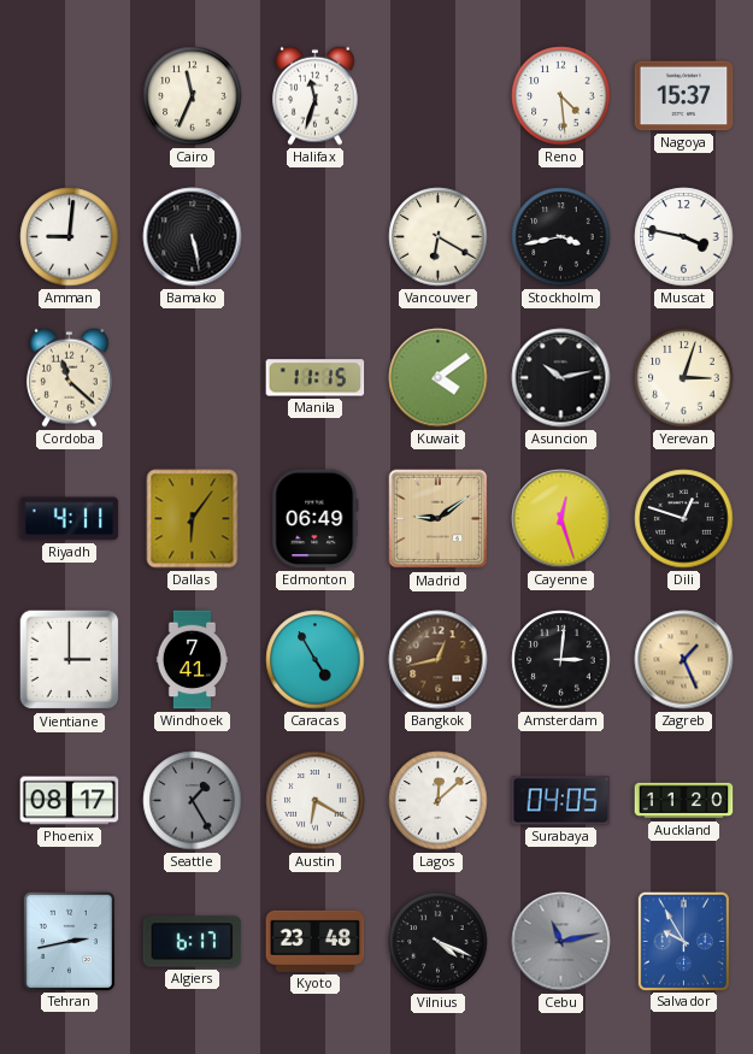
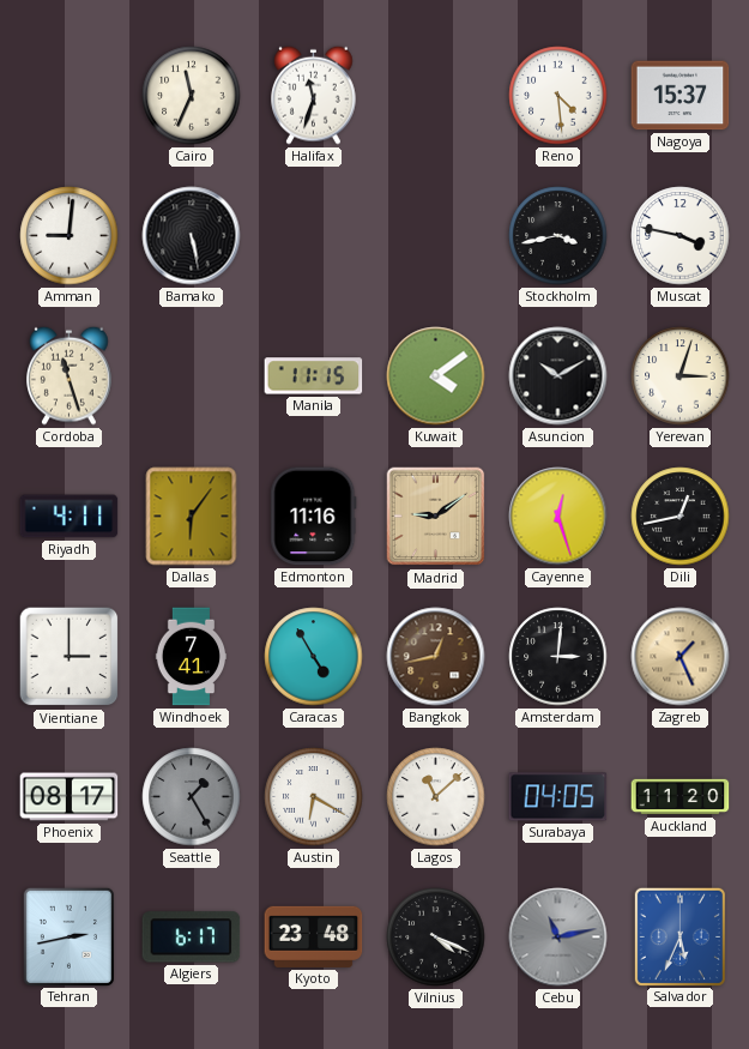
Vancouver: 6:20 -> none
Cordoba: 11:22 -> 11:27
Asuncion: 10:13 -> 10:10
Edmonton: 06:49 -> 11:16
Dili: 12:48 -> 12:43
Lagos: 12:08 -> 11:08
Salvador: 9:55 -> 5:34
